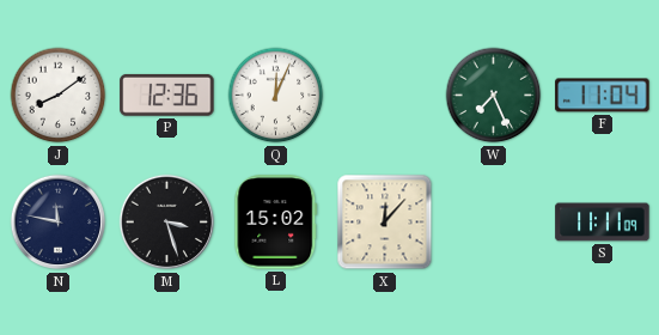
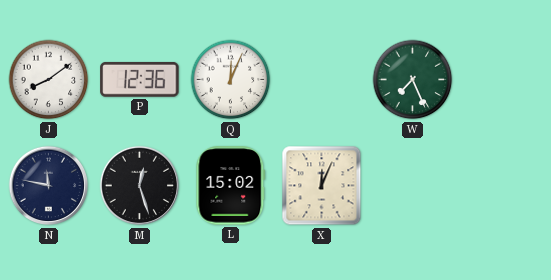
F: 11:04 -> none
M: 3:27 -> 12:27
X: 12:07 -> 12:04
S: 11:11 -> none
